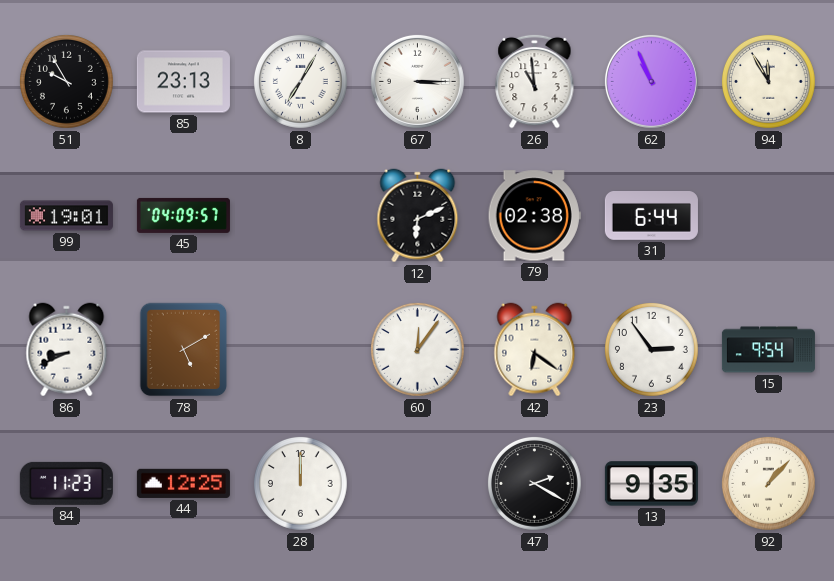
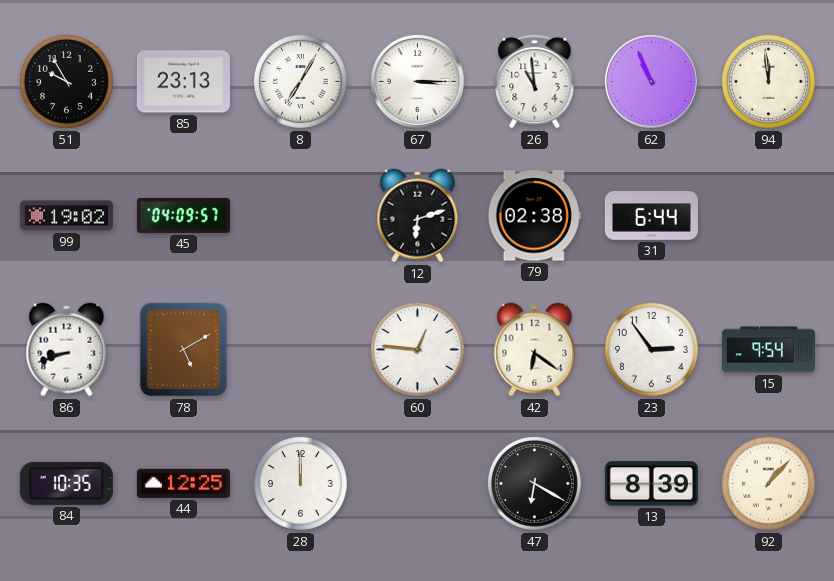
94: 11:55 -> 11:59
99: 19:01 -> 19:02
12: 6:11 -> 6:12
86: 8:41 -> 8:42
60: 12:06 -> 12:46
84: 11:23 -> 10:35
47: 2:20 -> 6:20
13: 9:35 -> 8:39
